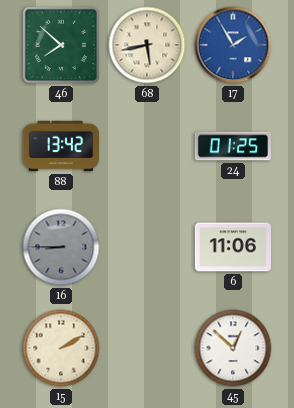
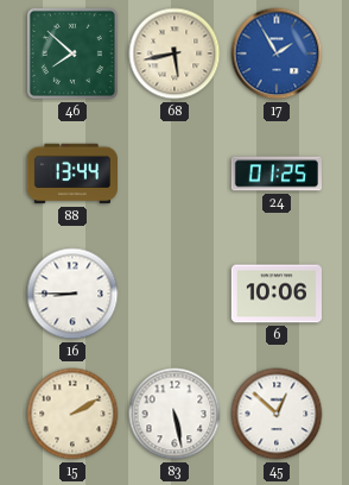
88: 13:42 -> 13:44
16 dial: grey -> white
6: 11:06 -> 10:06
83: none -> 5:28
